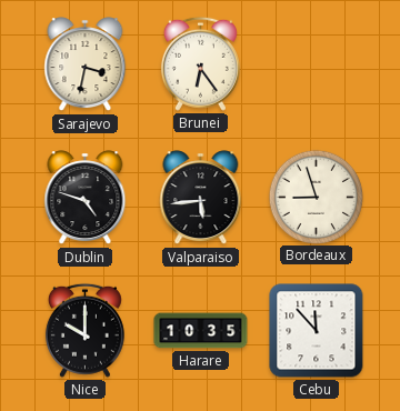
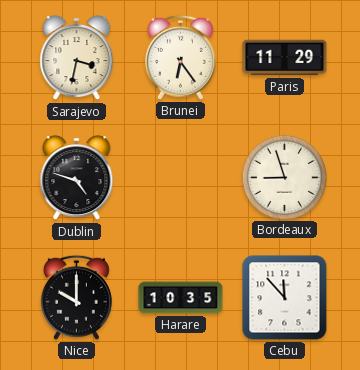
Paris: none -> 11:29
Valparaiso: 5:44 -> none
